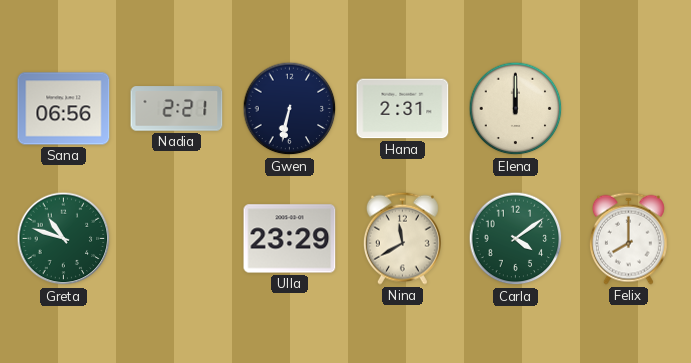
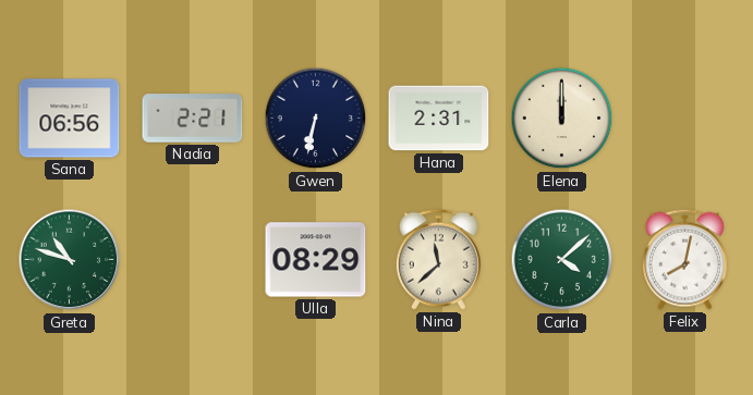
Ulla: 23:29 -> 08:29
Nina: 11:40 -> 11:38
Carla: 4:09 -> 4:08
Felix: 8:00 -> 8:02
